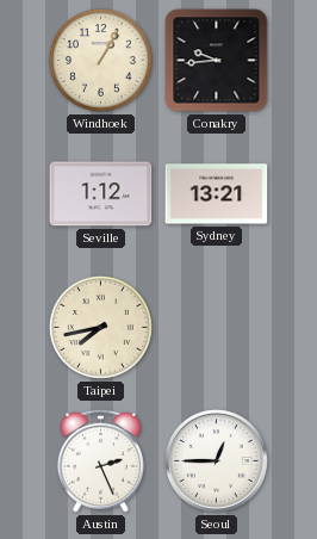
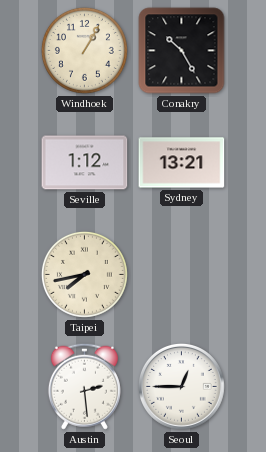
Conakry: 9:44 -> 10:25
Austin: 2:26 -> 2:29
